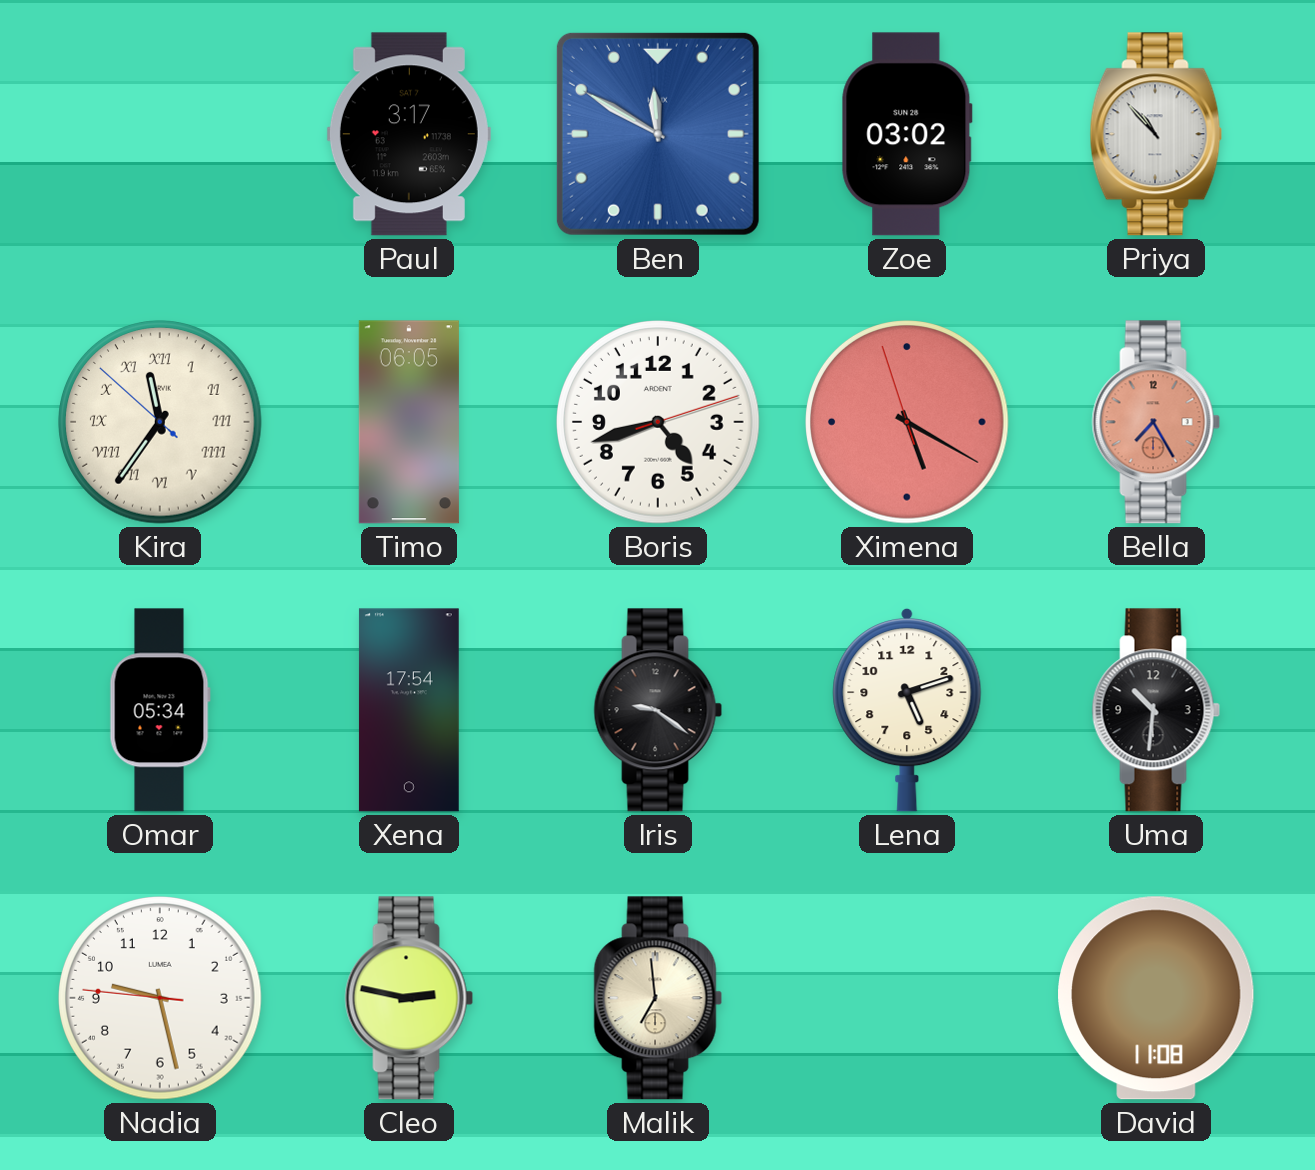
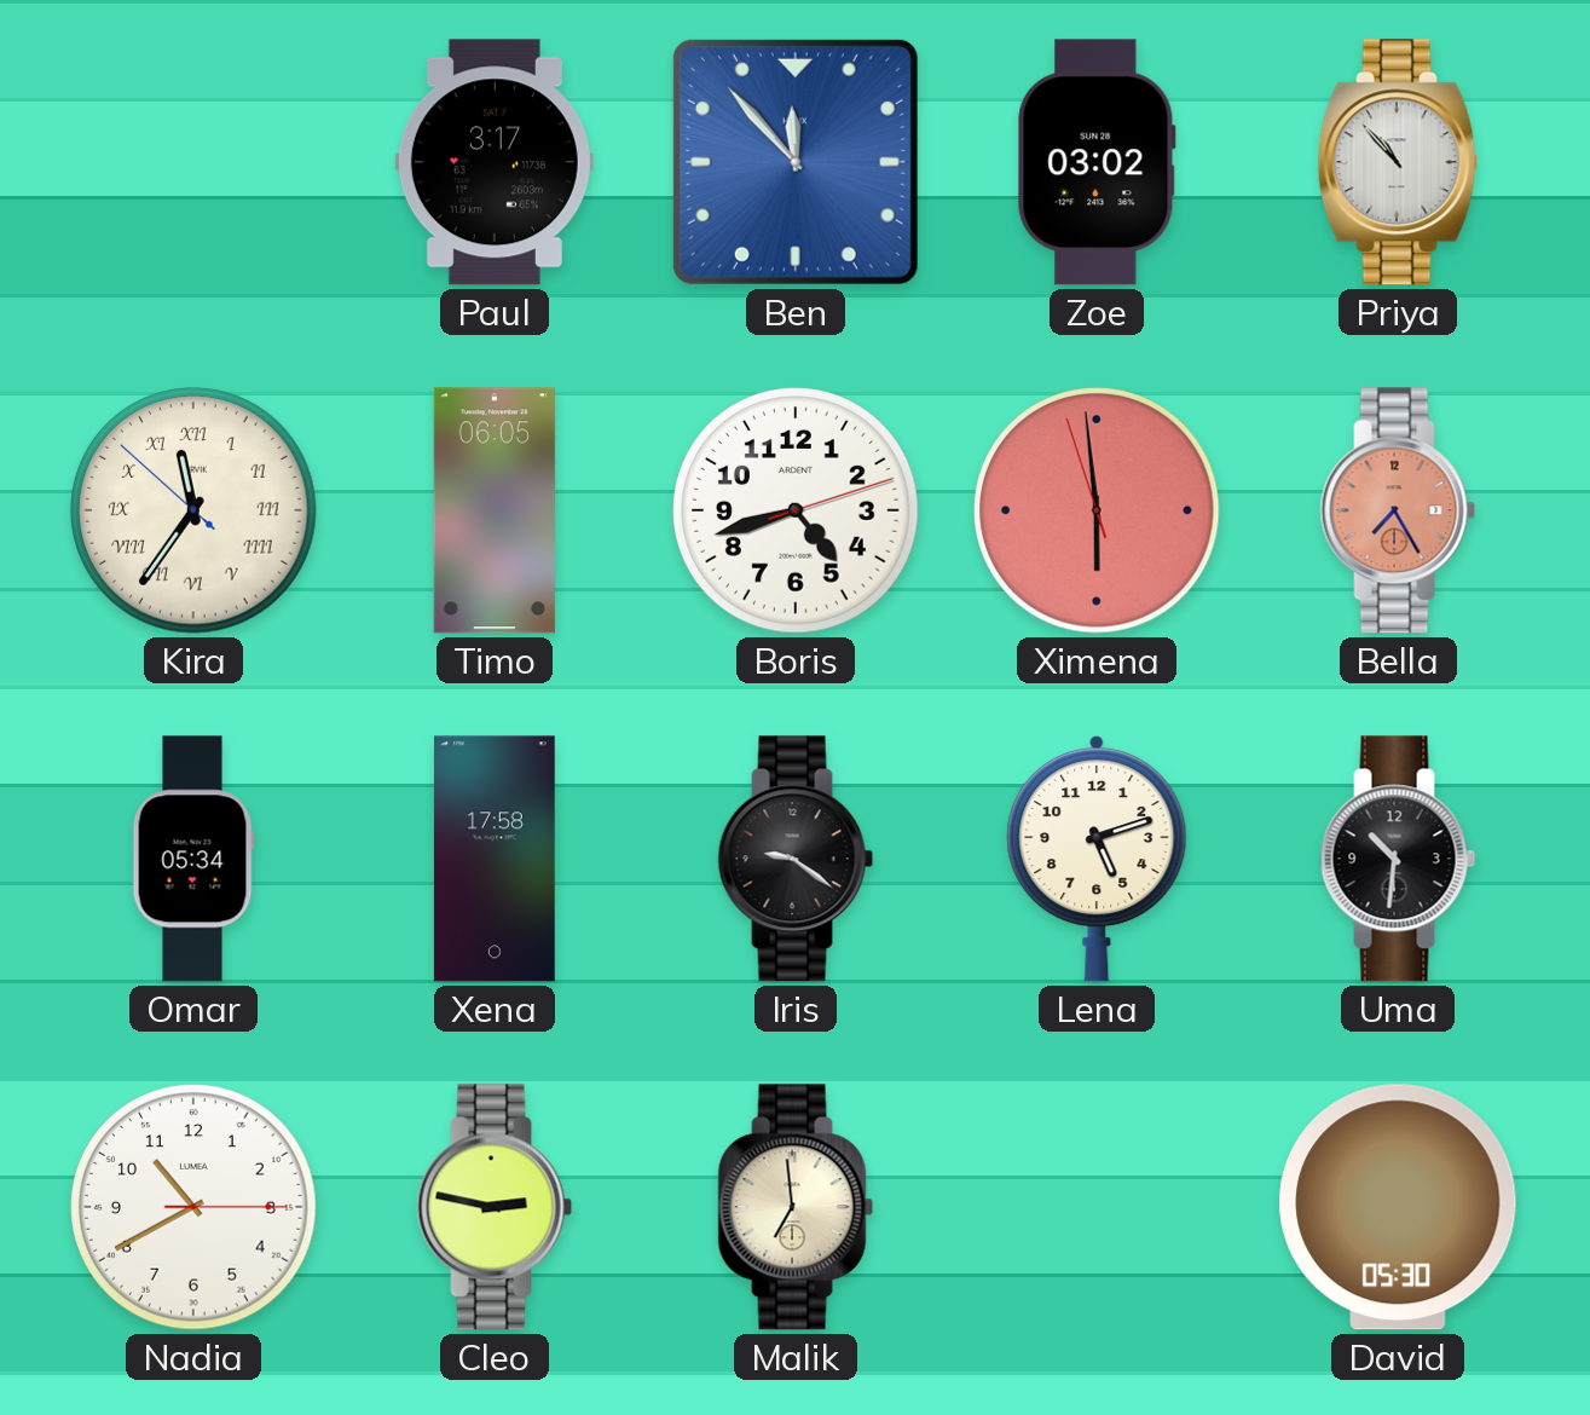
Ben: 11:50 -> 11:53
Ximena: 5:19 -> 5:58
Xena: 17:54 -> 17:58
Nadia: 9:27 -> 10:40
David: 11:08 -> 05:30
